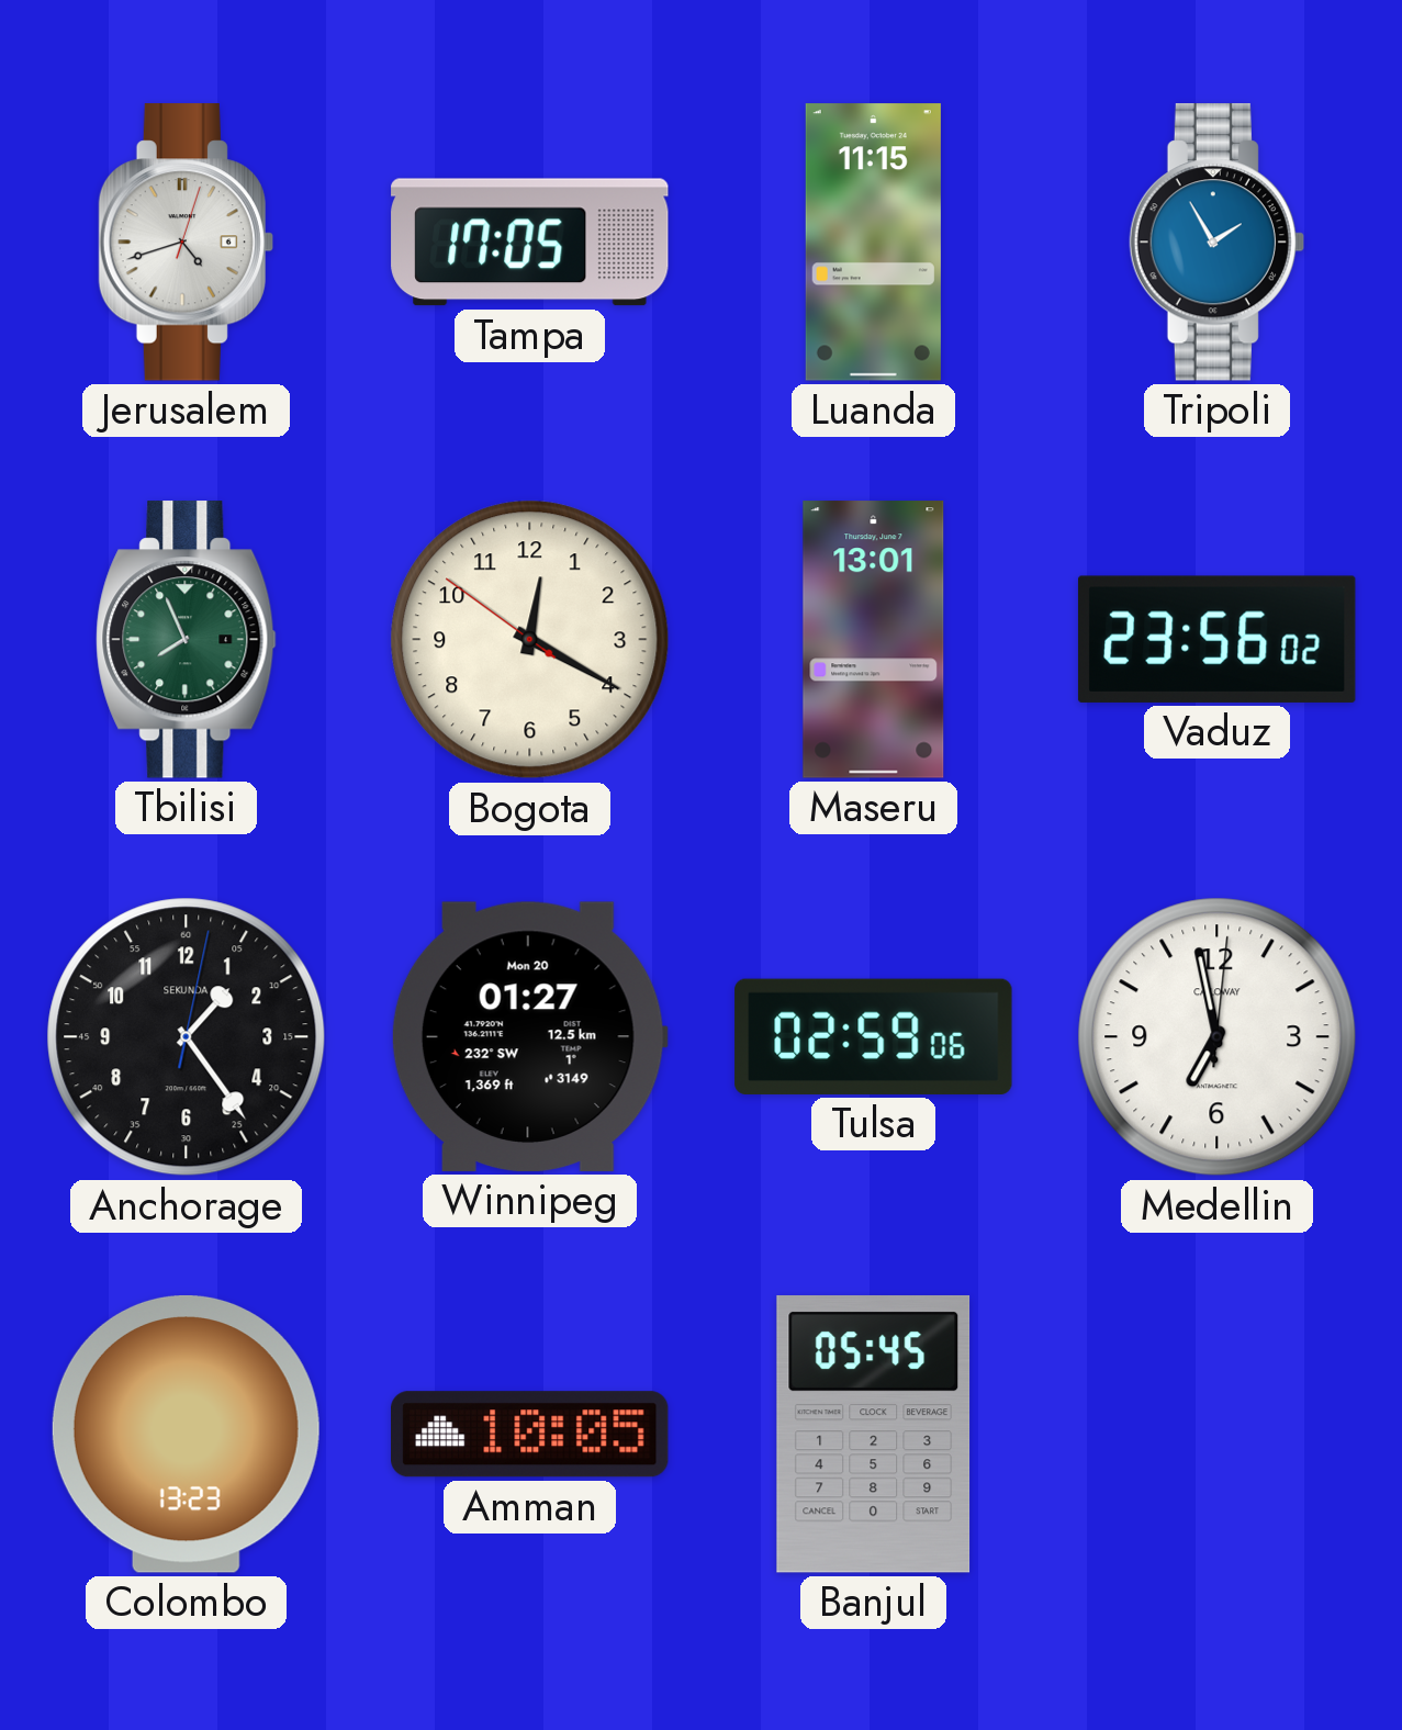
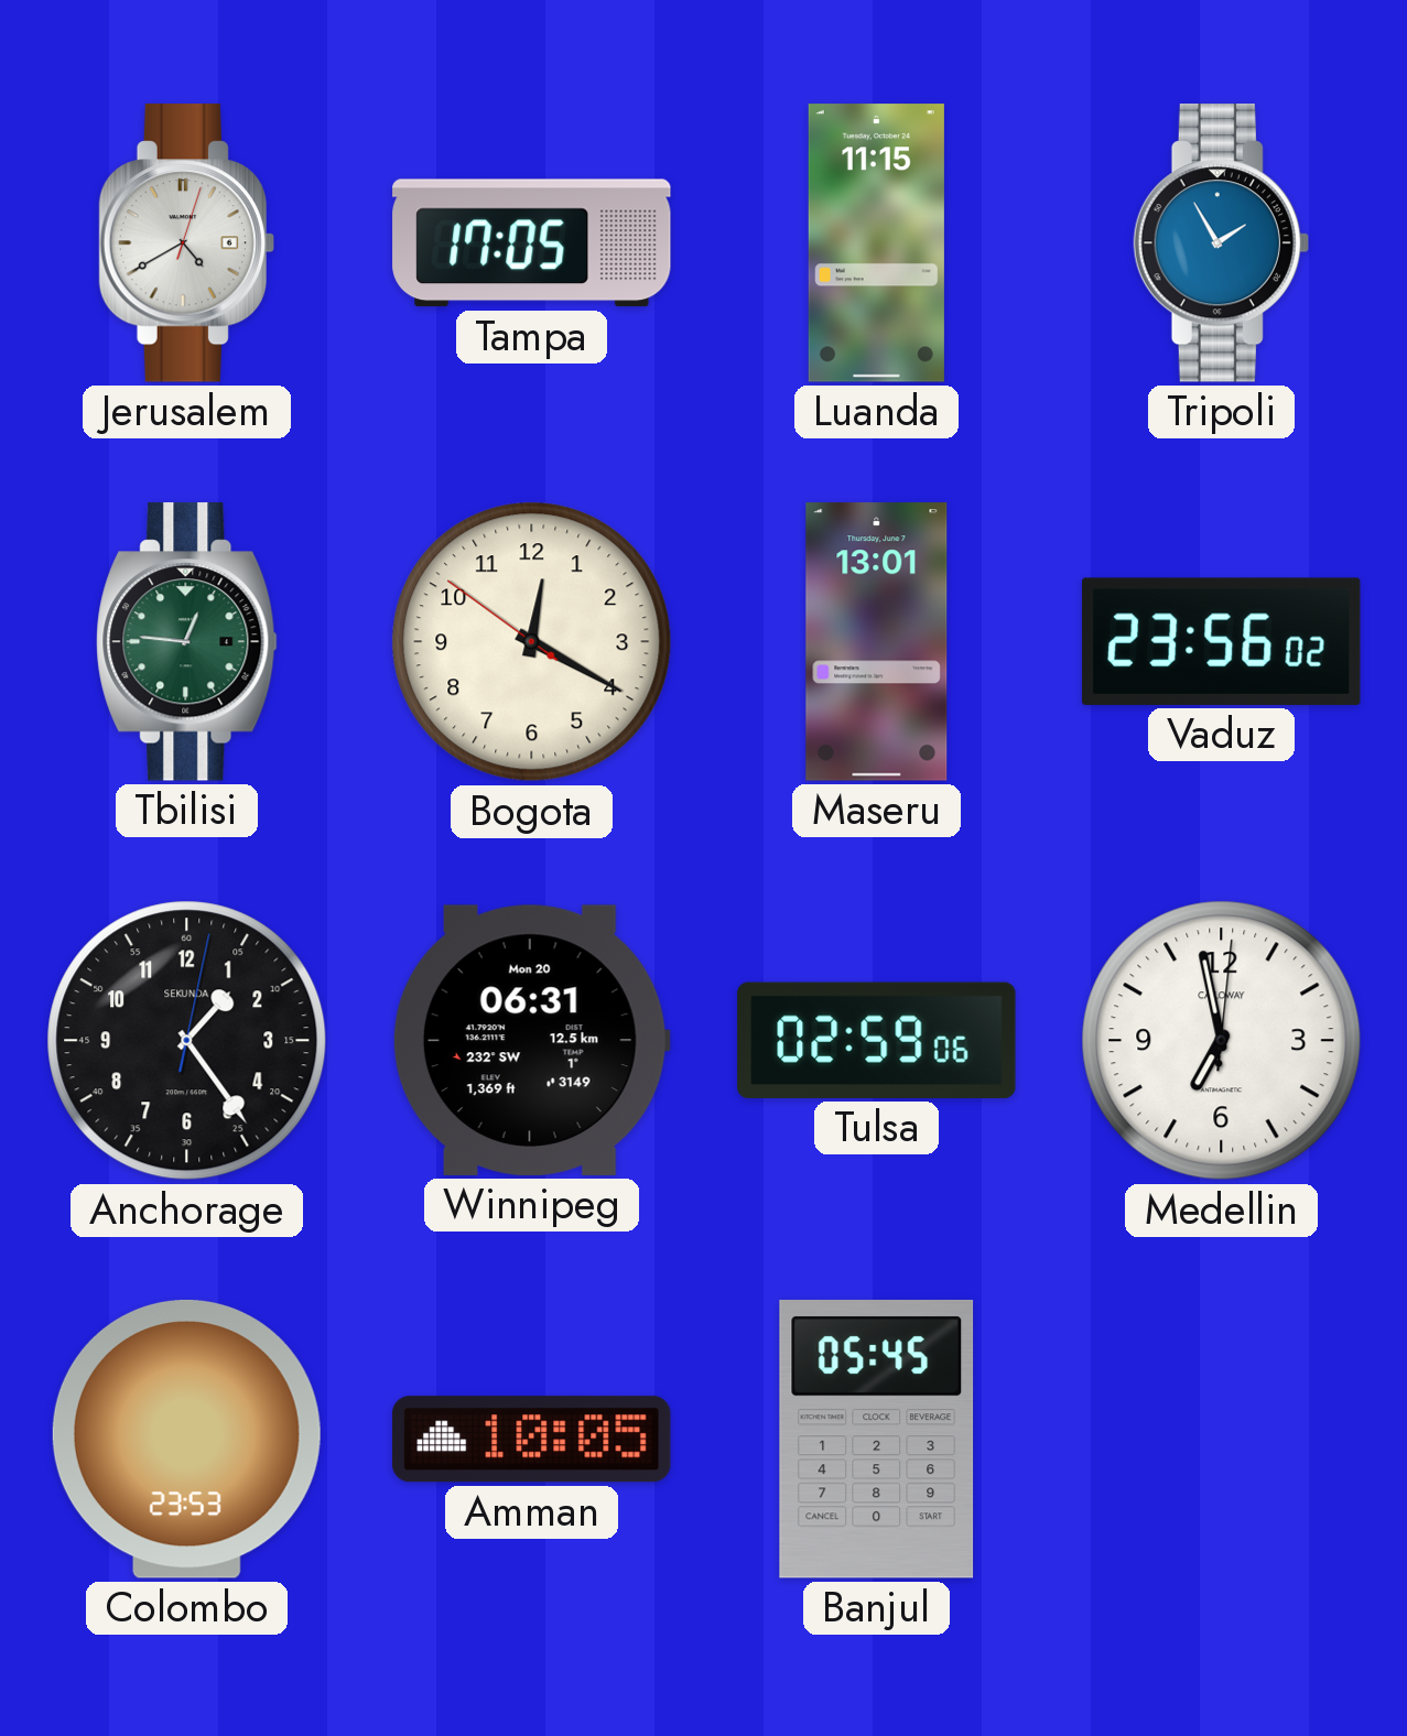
Jerusalem: 4:42 -> 4:40
Tbilisi: 7:56 -> 12:46
Winnipeg: 01:27 -> 06:31
Colombo: 13:23 -> 23:53
